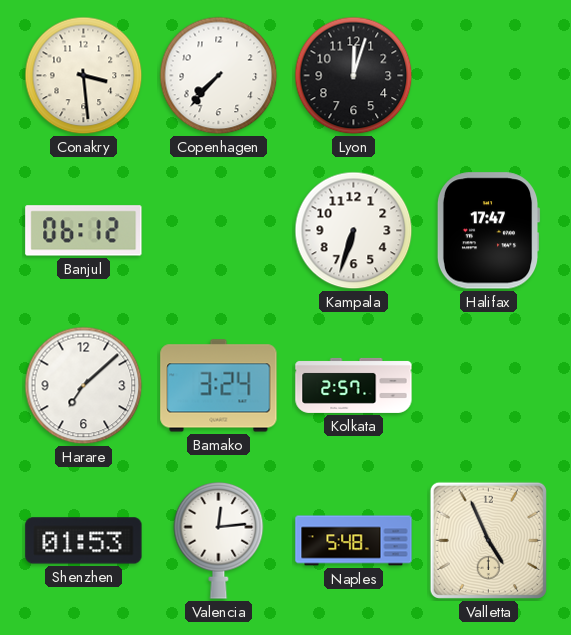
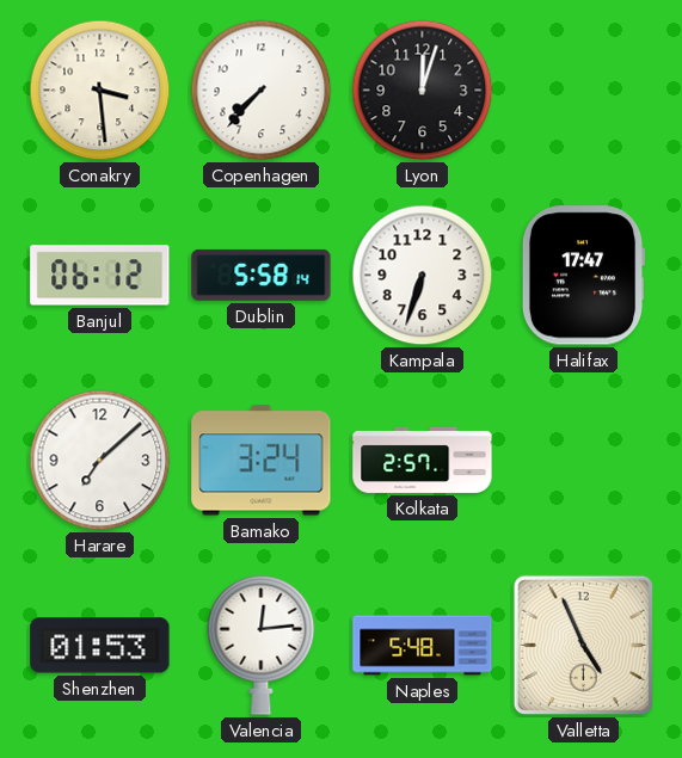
Dublin: none -> 5:58
